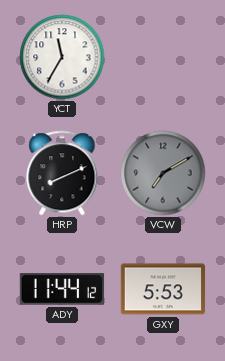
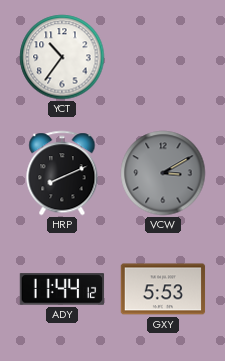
YCT: 11:35 -> 10:36
VCW: 7:10 -> 3:10
